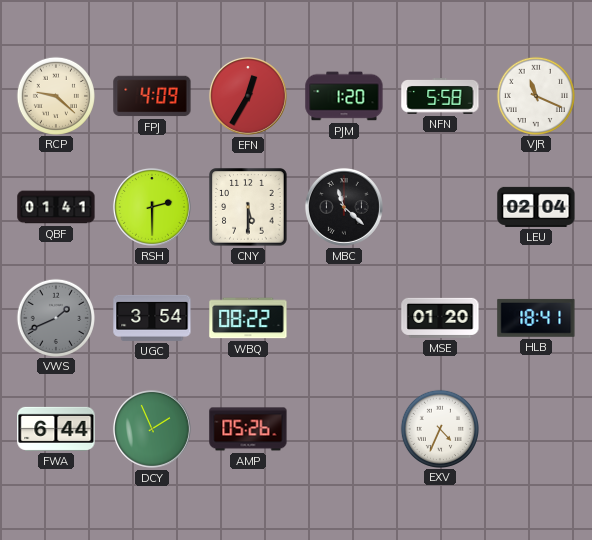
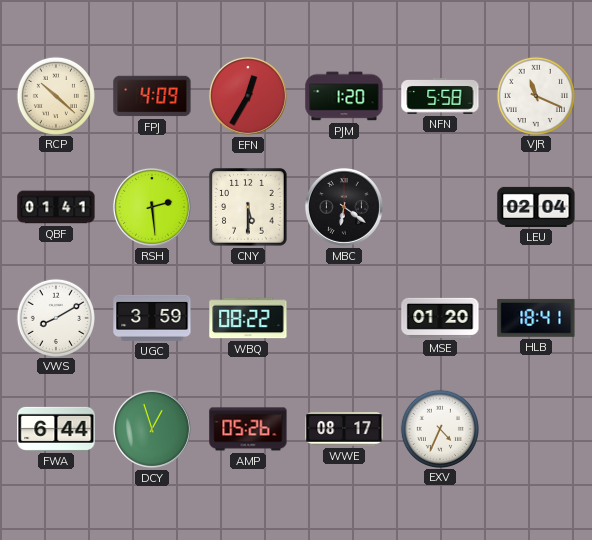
RCP: 9:22 -> 10:22
RSH: 2:30 -> 2:29
MBC: 11:22 -> 6:21
VWS: 1:41 -> 8:10
VWS dial: grey -> white
UGC: 3:54 -> 3:59
DCY: 1:56 -> 12:57
WWE: none -> 08:17
